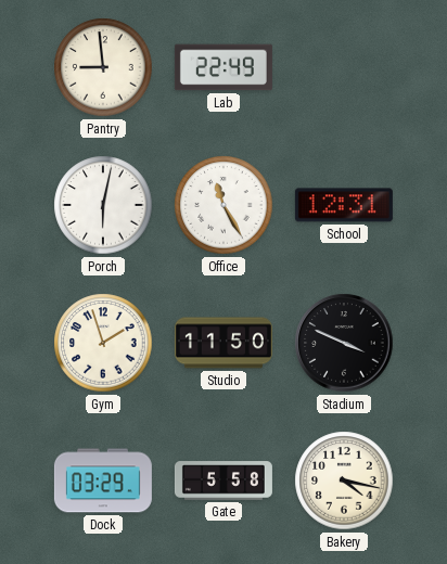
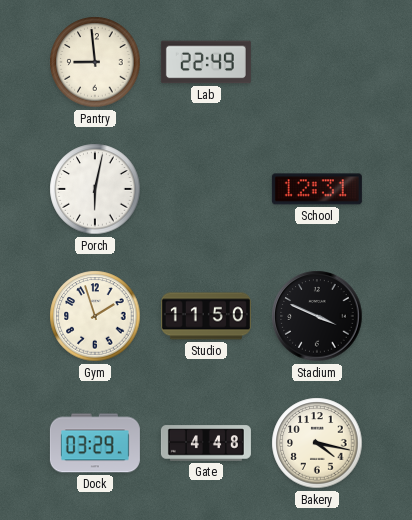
Office: 11:25 -> none
Gate: 5:58 -> 4:48
